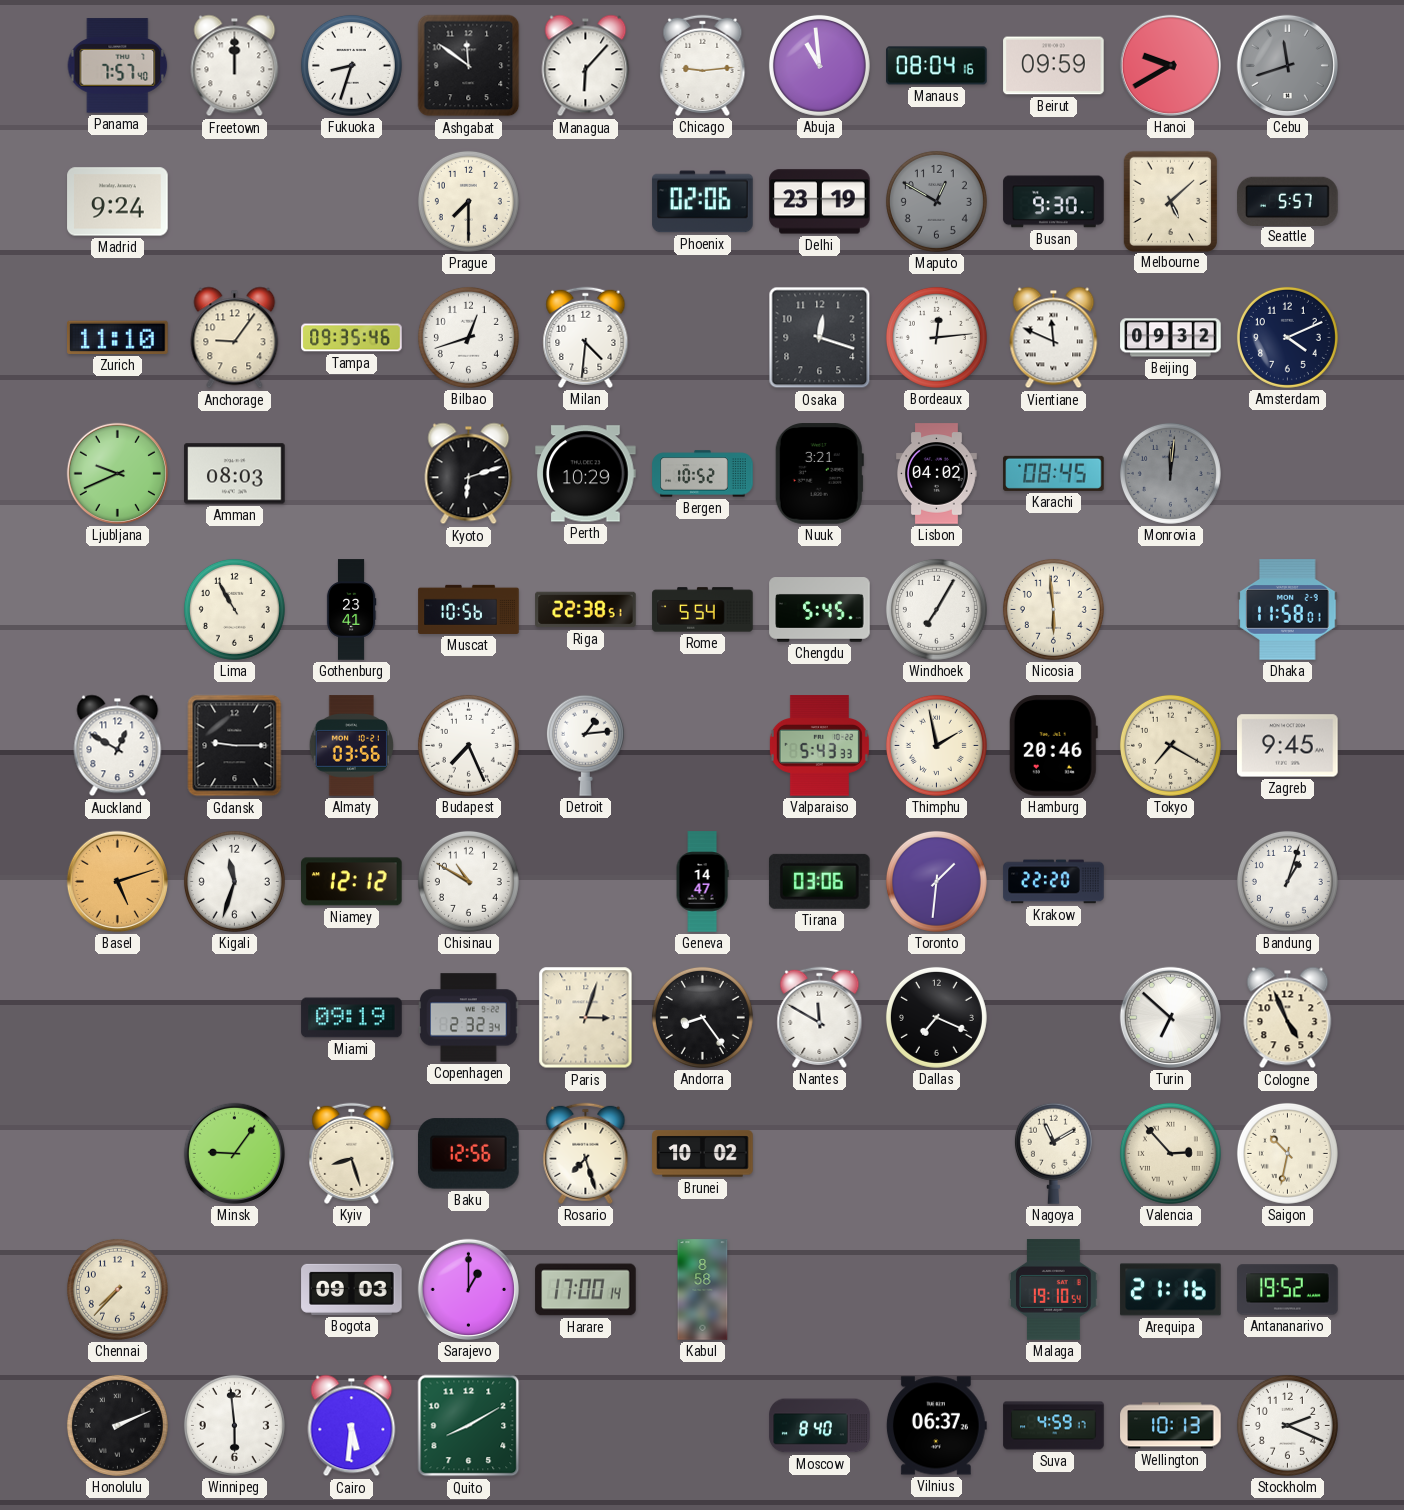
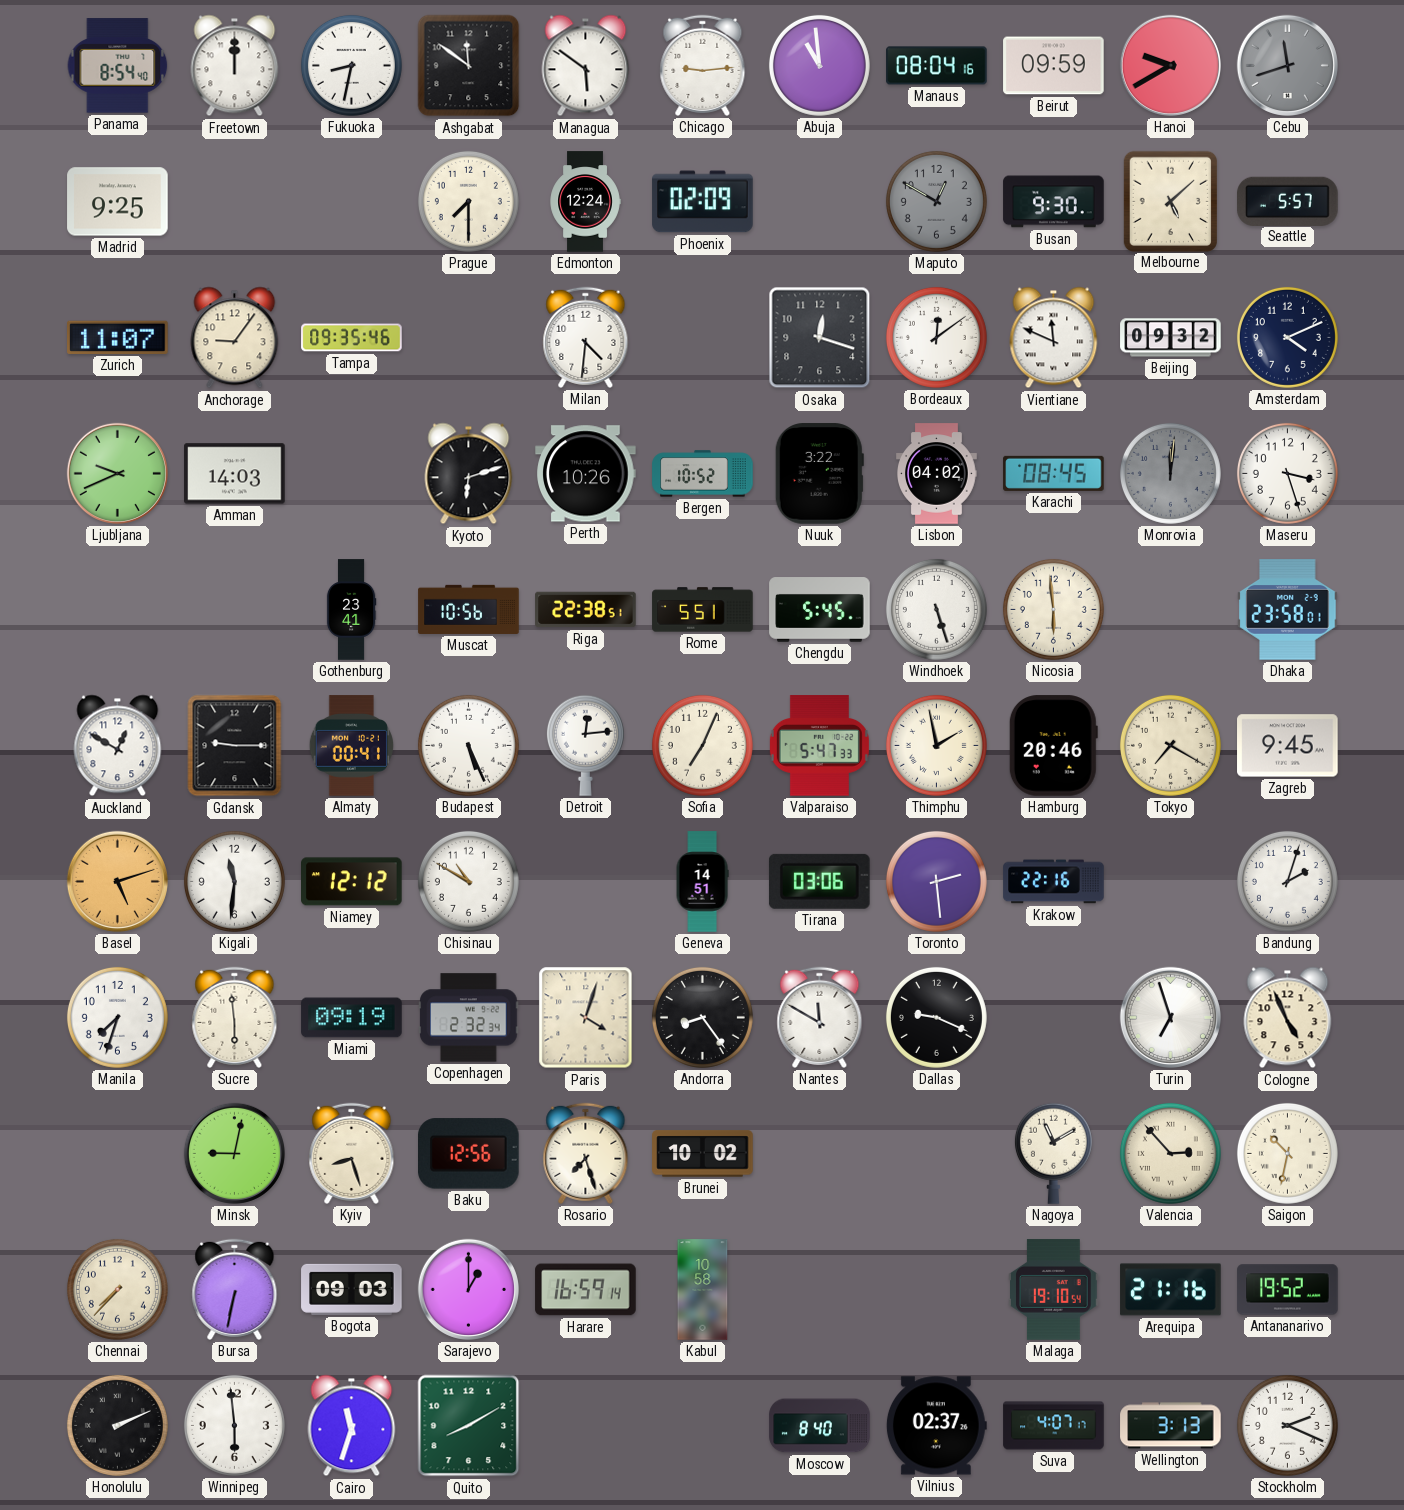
Panama: 7:57 -> 8:54
Fukuoka: 8:33 -> 8:32
Managua: 6:07 -> 5:51
Madrid: 9:24 -> 9:25
Edmonton: none -> 12:24
Phoenix: 02:06 -> 02:09
Delhi: 23:19 -> none
Zurich: 11:10 -> 11:07
Bilbao: 12:42 -> none
Bordeaux: 12:14 -> 12:09
Amman: 08:03 -> 14:03
Perth: 10:29 -> 10:26
Nuuk: 3:21 -> 3:22
Maseru: none -> 3:27
Lima: 10:55 -> none
Rome: 5:54 -> 5:51
Windhoek: 7:05 -> 5:27
Dhaka: 11:58 -> 23:58
Almaty: 03:56 -> 00:41
Budapest: 7:26 -> 5:26
Detroit: 1:14 -> 12:14
Sofia: none -> 7:04
Valparaiso: 5:43 -> 5:47
Kigali: 11:33 -> 11:31
Geneva: 14:47 -> 14:51
Toronto: 1:31 -> 2:29
Krakow: 22:20 -> 22:16
Bandung: 1:03 -> 2:03
Manila: none -> 7:33
Sucre: none -> 5:59
Paris: 3:03 -> 4:03
Dallas: 7:19 -> 9:19
Turin: 6:52 -> 6:57
Minsk: 9:06 -> 9:02
Bursa: none -> 6:32
Harare: 17:00 -> 16:59
Kabul: 8:58 -> 10:58
Cairo: 5:31 -> 11:33
Vilnius: 06:37 -> 02:37
Suva: 4:59 -> 4:07
Wellington: 10:13 -> 3:13
